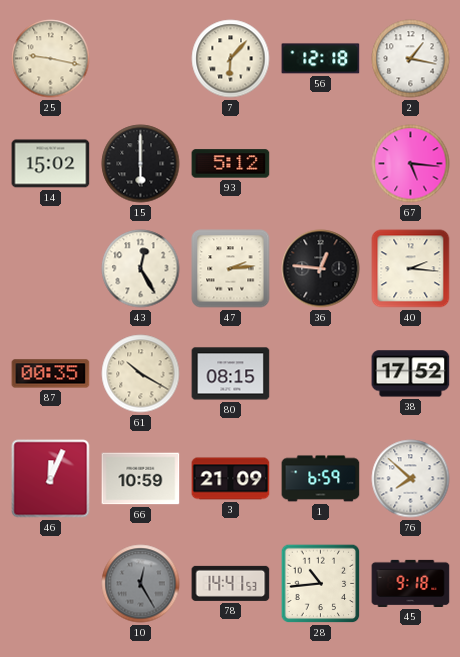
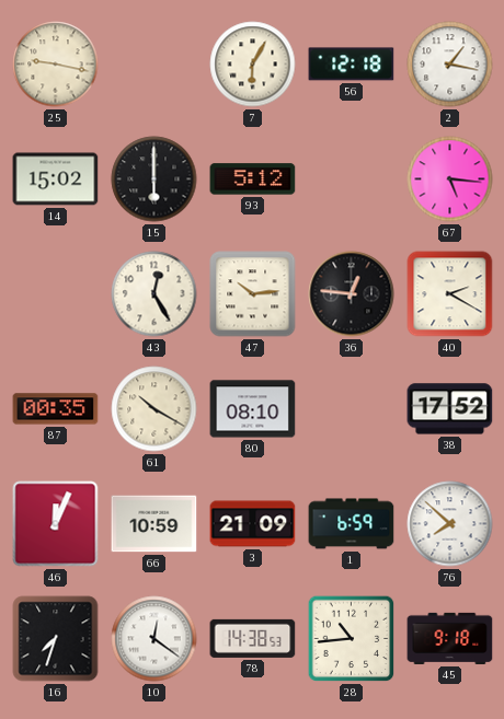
7: 6:07 -> 6:05
47: 2:14 -> 10:14
40: 2:16 -> 2:20
80: 08:15 -> 08:10
16: none -> 7:33
10: 12:25 -> 12:21
10 dial: grey -> white
78: 14:41 -> 14:38
